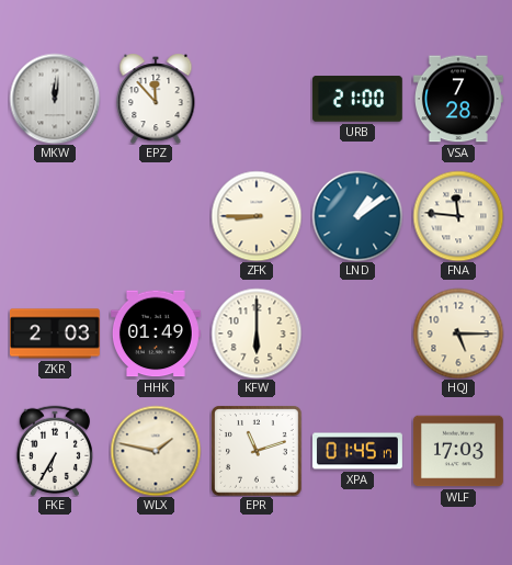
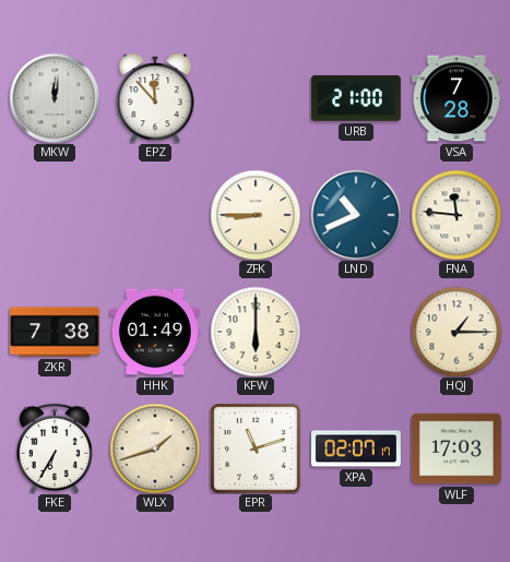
LND: 1:09 -> 10:41
ZKR: 2:03 -> 7:38
HQJ: 5:15 -> 1:15
WLX: 1:47 -> 1:42
XPA: 01:45 -> 02:07
